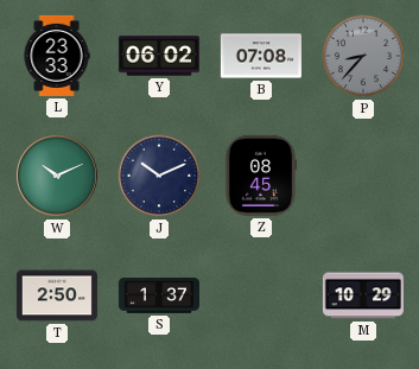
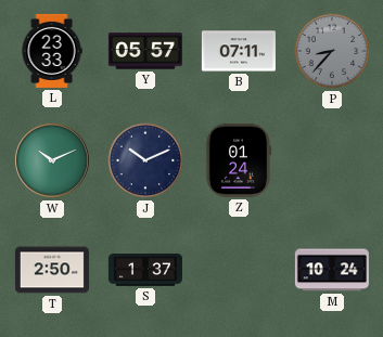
Y: 06:02 -> 05:57
B: 07:08 -> 07:11
Z: 08:45 -> 01:24
M: 10:29 -> 10:24
